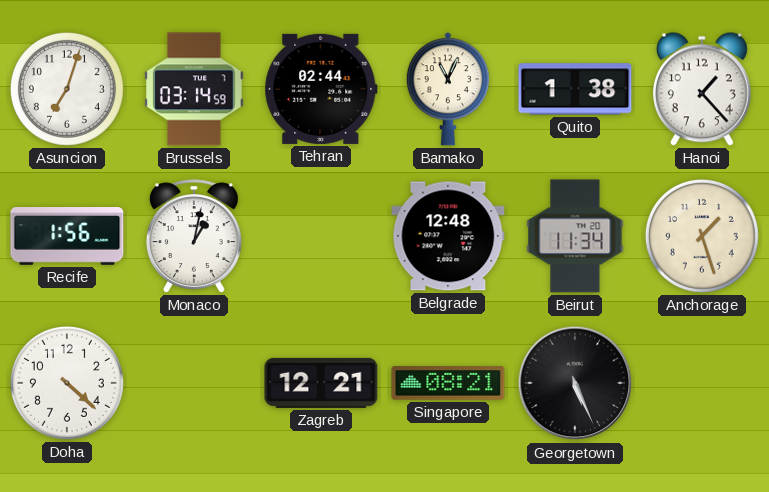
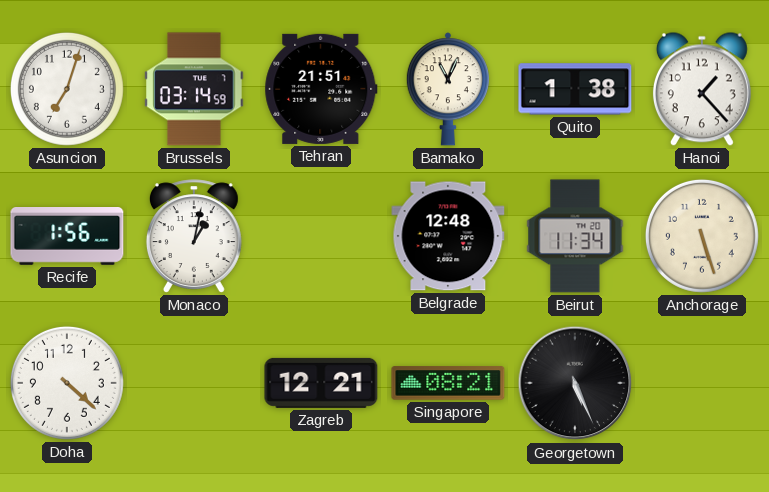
Tehran: 02:44 -> 21:51
Anchorage: 1:27 -> 5:27
